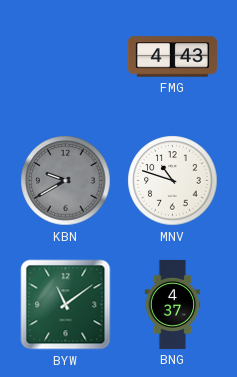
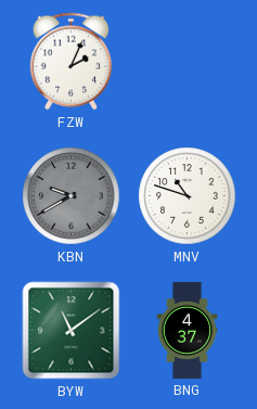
FZW: none -> 2:04
FMG: 4:43 -> none
